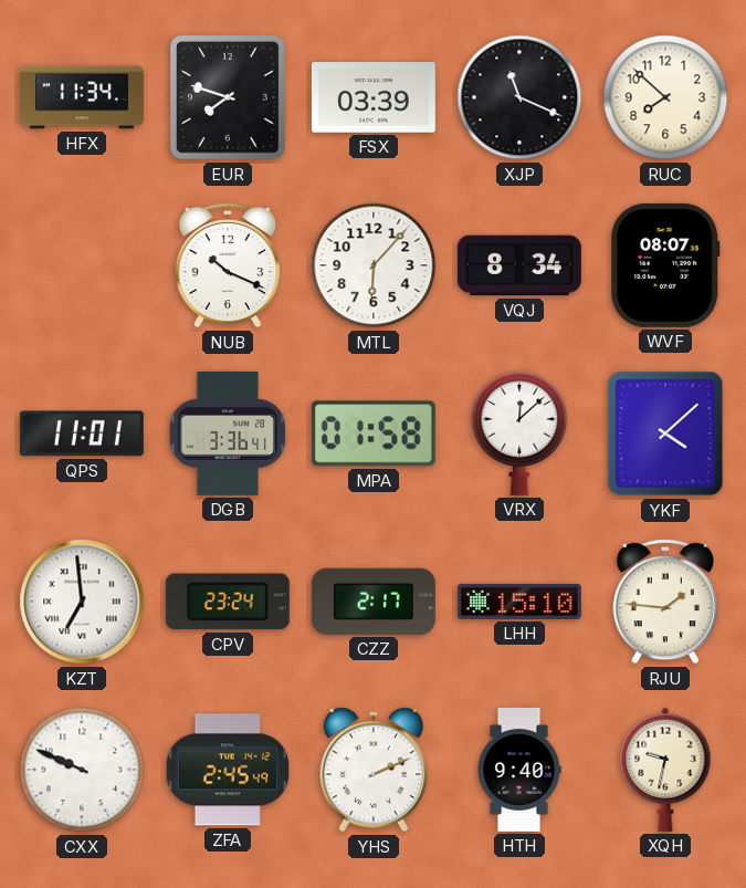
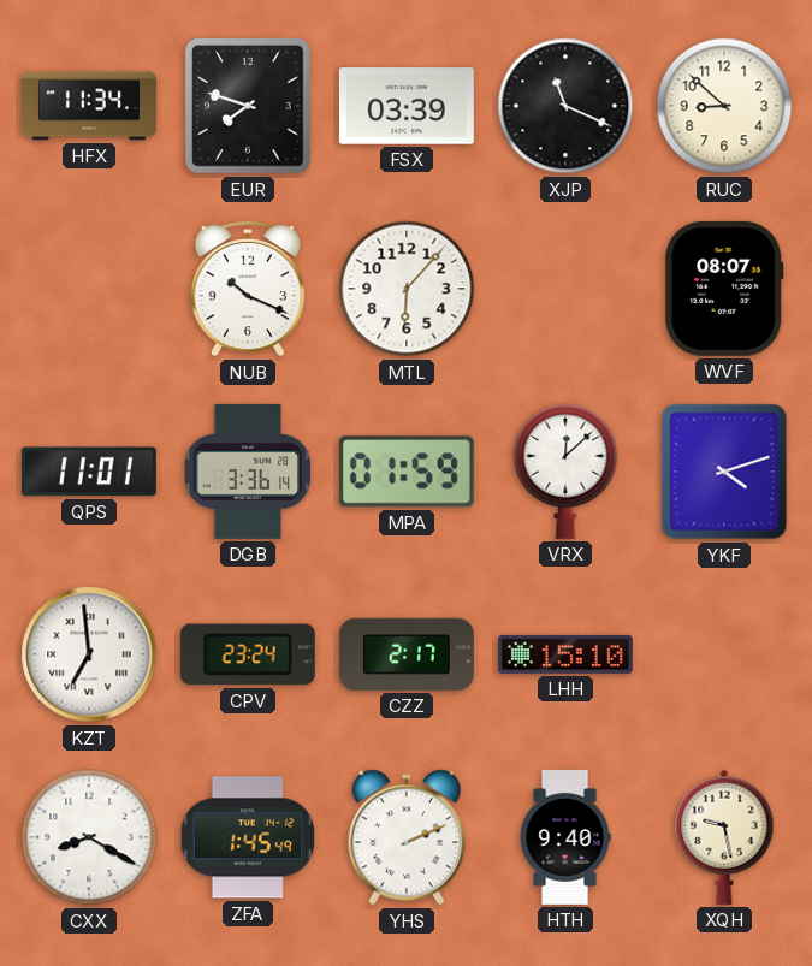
RUC: 7:52 -> 8:52
VQJ: 8:34 -> none
DGB: 3:36:41 -> 3:36:14
MPA: 01:58 -> 01:59
YKF: 4:08 -> 4:12
RJU: 1:46 -> none
CXX: 9:49 -> 8:20
ZFA: 2:45 -> 1:45
XQH: 9:32 -> 9:28
